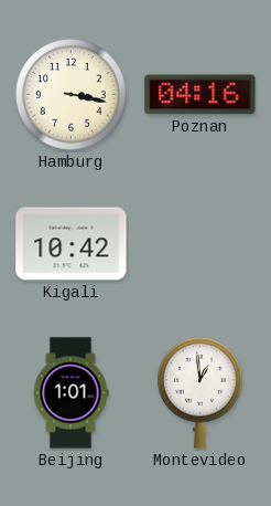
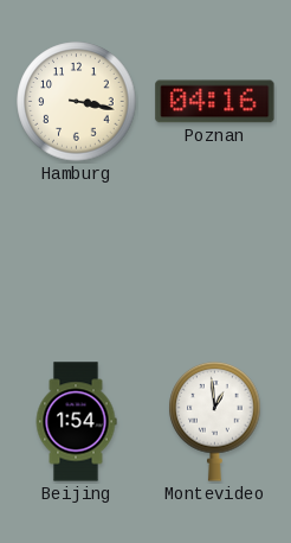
Kigali: 10:42 -> none
Beijing: 1:01 -> 1:54
